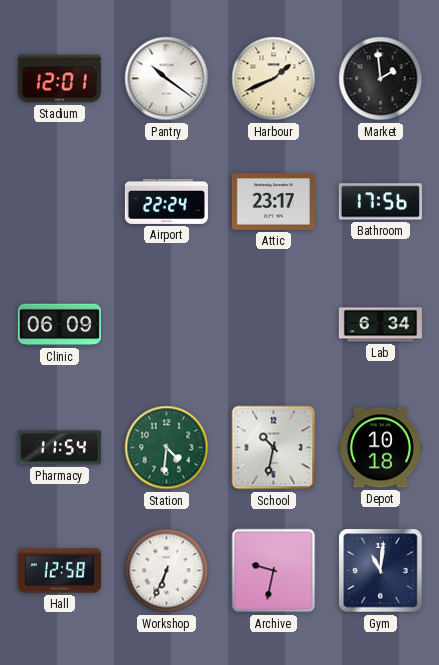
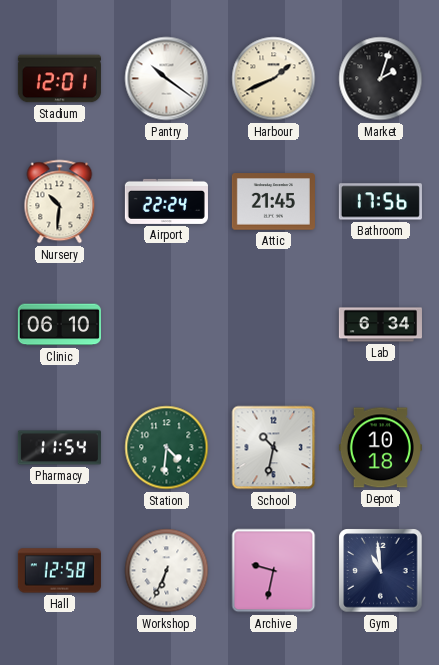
Market: 1:59 -> 2:03
Nursery: none -> 10:31
Attic: 23:17 -> 21:45
Clinic: 06:09 -> 06:10
Gym: 11:01 -> 10:59
